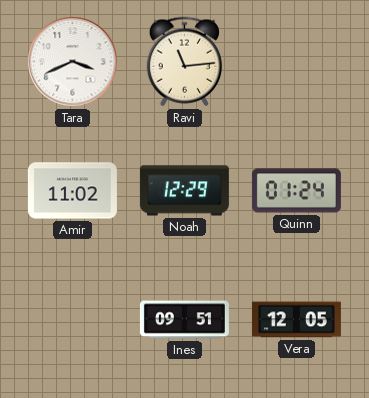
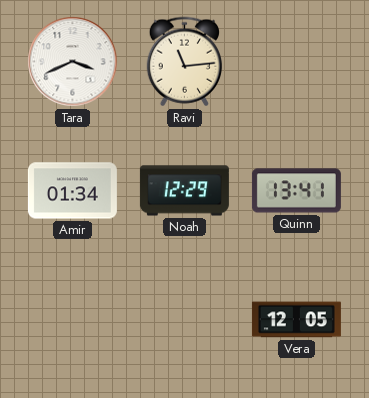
Amir: 11:02 -> 01:34
Quinn: 01:24 -> 13:41
Ines: 09:51 -> none
